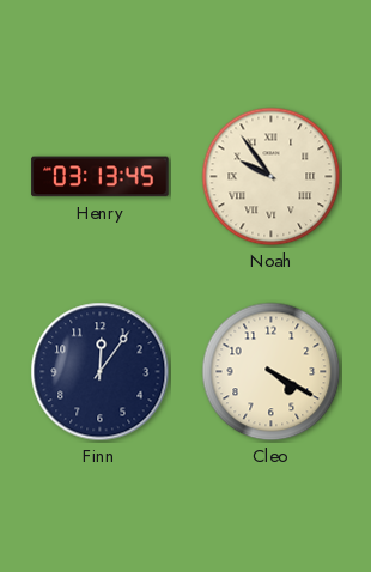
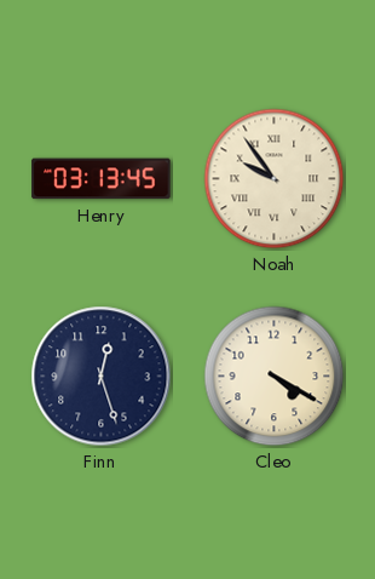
Finn: 12:06 -> 12:27
